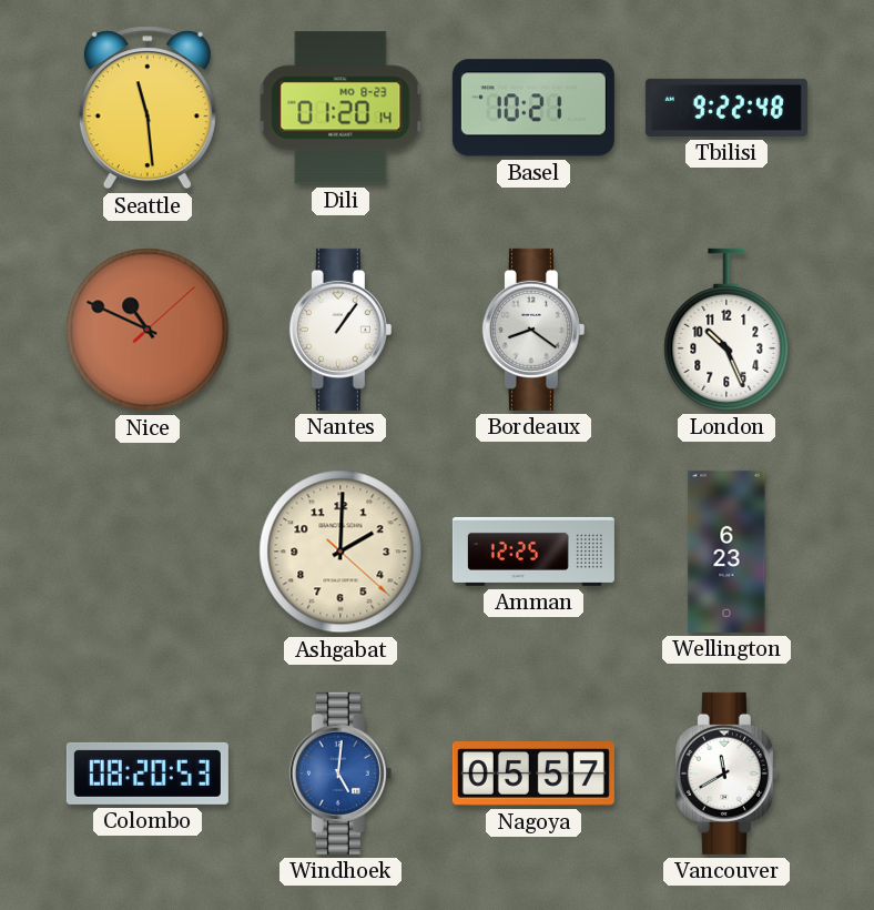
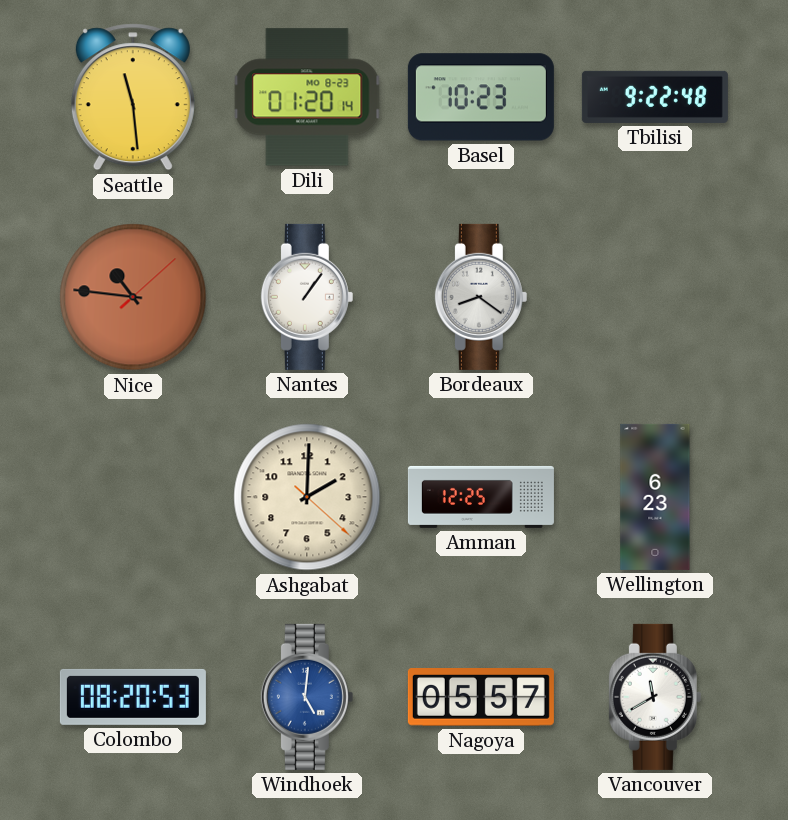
Basel: 10:21 -> 10:23
Nice: 10:49 -> 10:46
London: 10:26 -> none
